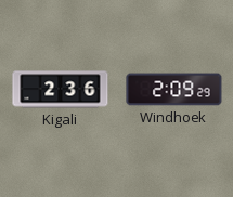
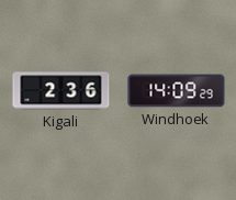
Windhoek: 2:09 -> 14:09
